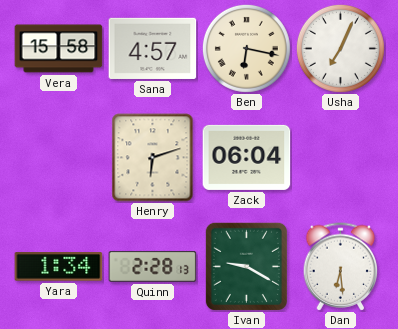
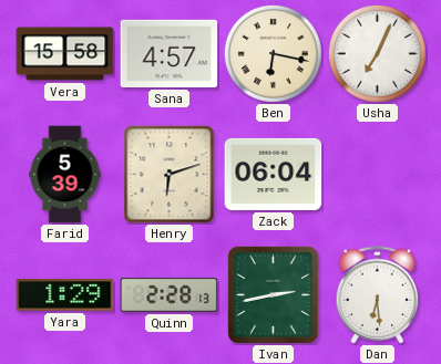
Farid: none -> 5:39
Yara: 1:34 -> 1:29
Ivan: 9:20 -> 2:43
